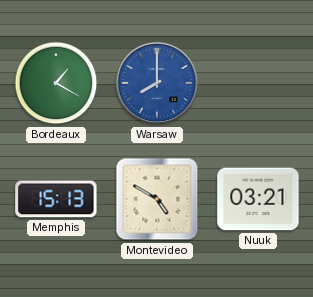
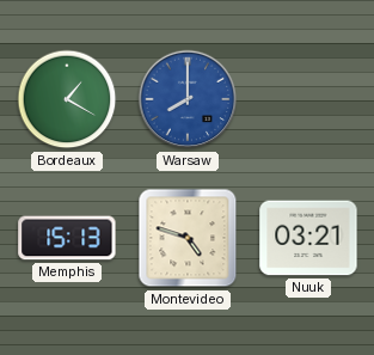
Montevideo: 4:50 -> 4:48
